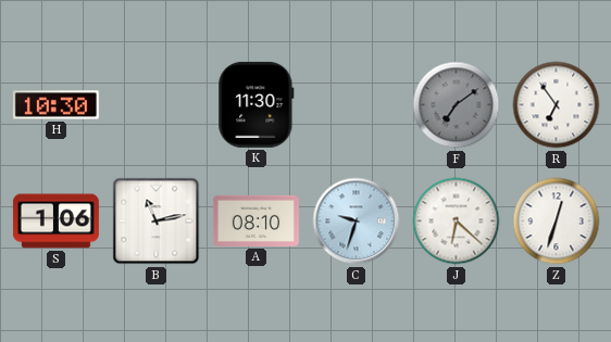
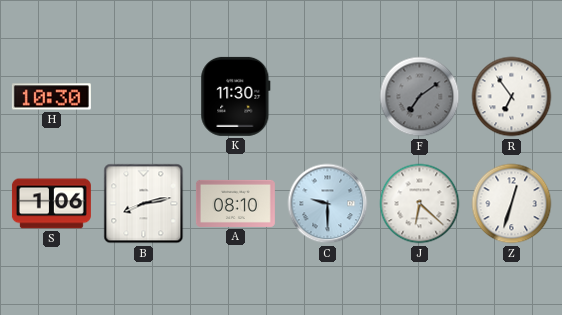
B: 11:13 -> 8:13
C: 9:33 -> 9:30
